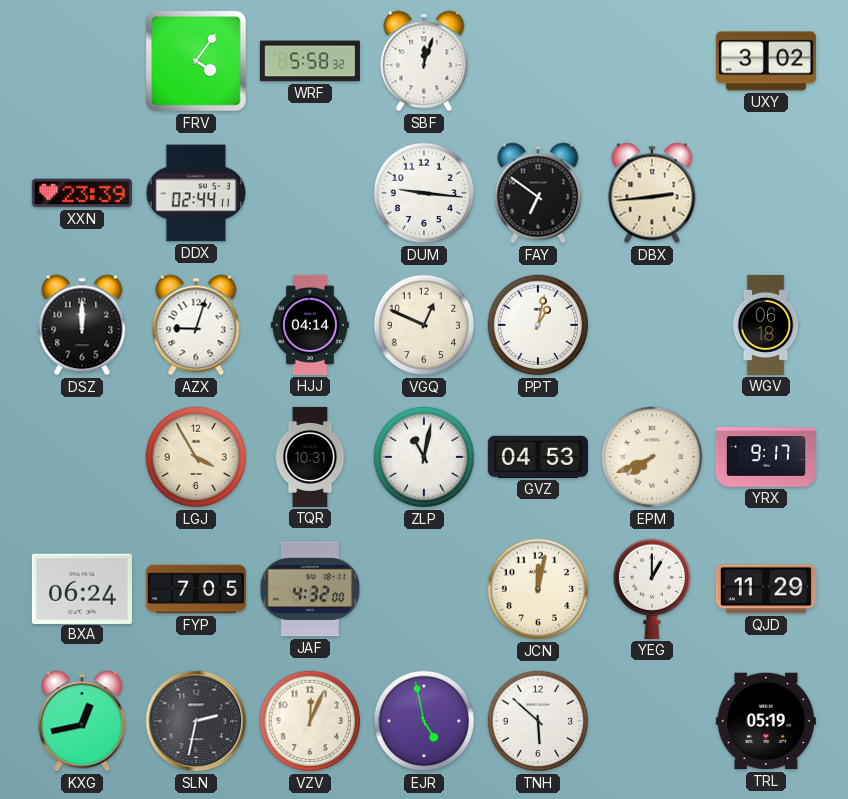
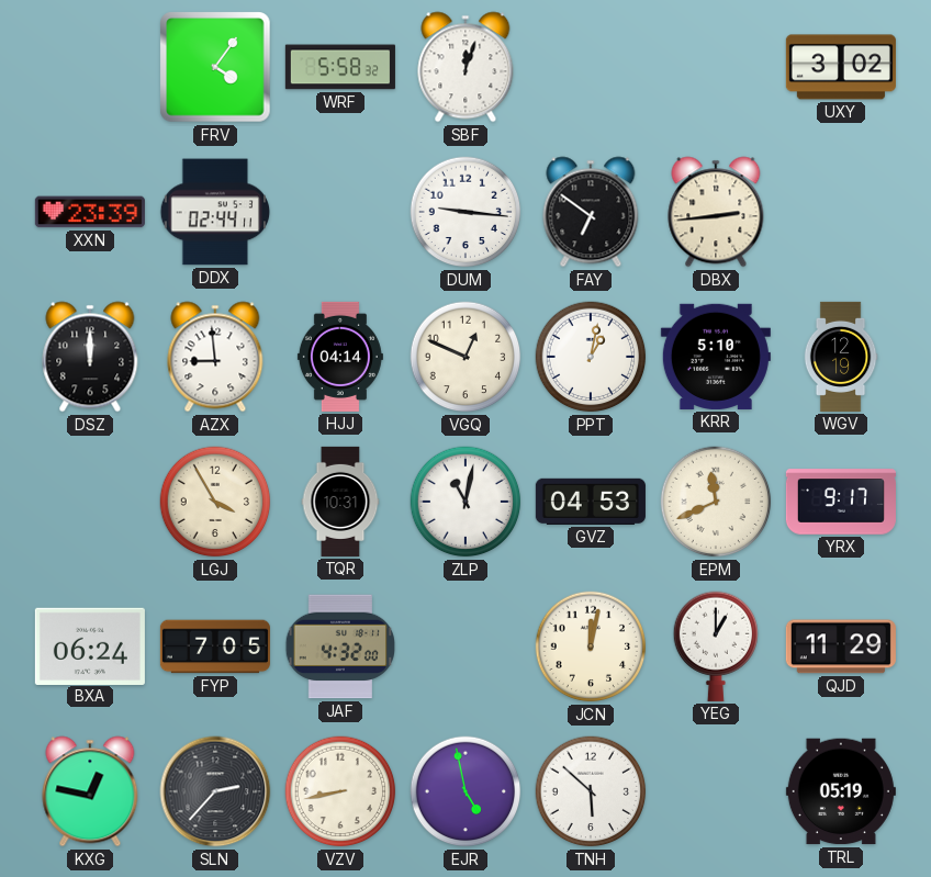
AZX: 9:03 -> 8:59
KRR: none -> 5:10
WGV: 06:18 -> 12:19
EPM: 7:41 -> 11:41
KXG: 12:43 -> 12:47
SLN: 2:32 -> 2:37
VZV: 12:04 -> 8:43
